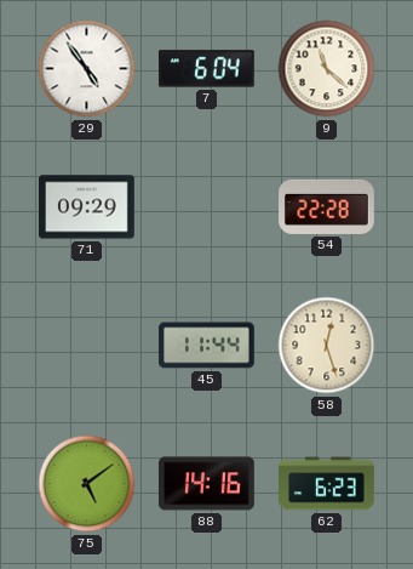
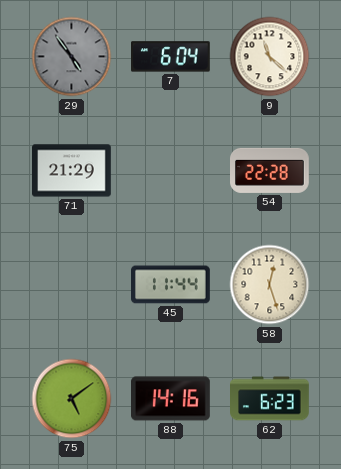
29 dial: white -> grey
71: 09:29 -> 21:29
